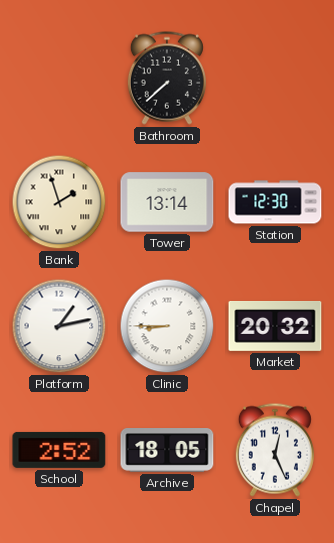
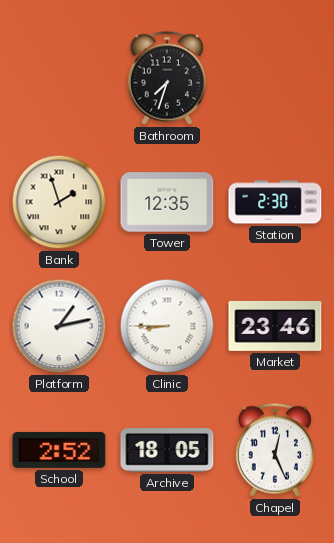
Bathroom: 7:38 -> 7:33
Tower: 13:14 -> 12:35
Station: 12:30 -> 2:30
Market: 20:32 -> 23:46
